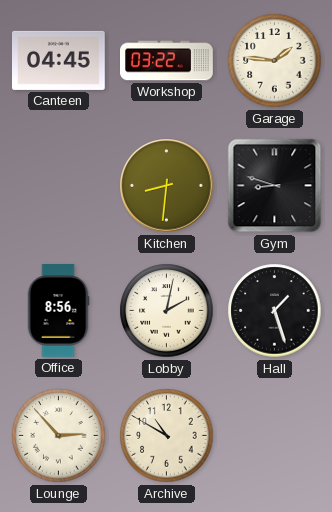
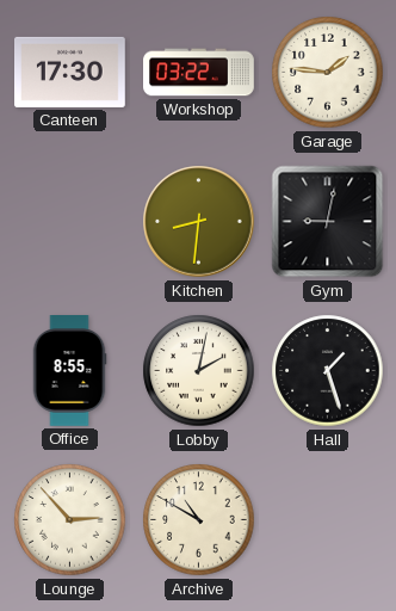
Canteen: 04:45 -> 17:30
Gym: 8:48 -> 9:02
Office: 8:56 -> 8:55
